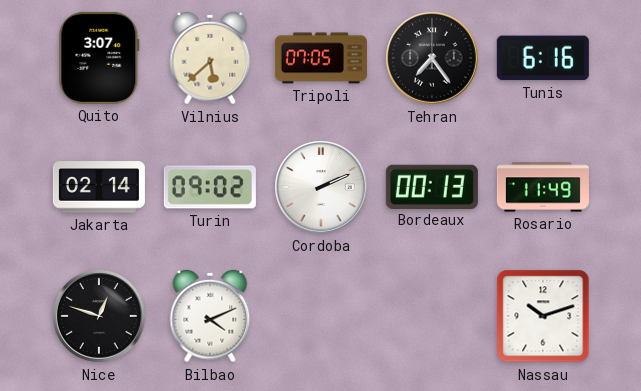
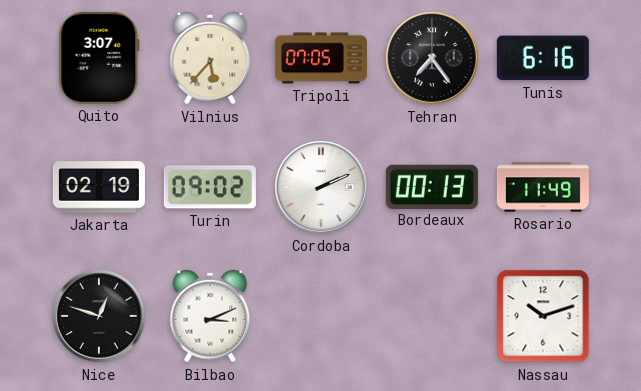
Vilnius: 5:38 -> 5:37
Jakarta: 02:14 -> 02:19
Bilbao: 4:11 -> 3:11
